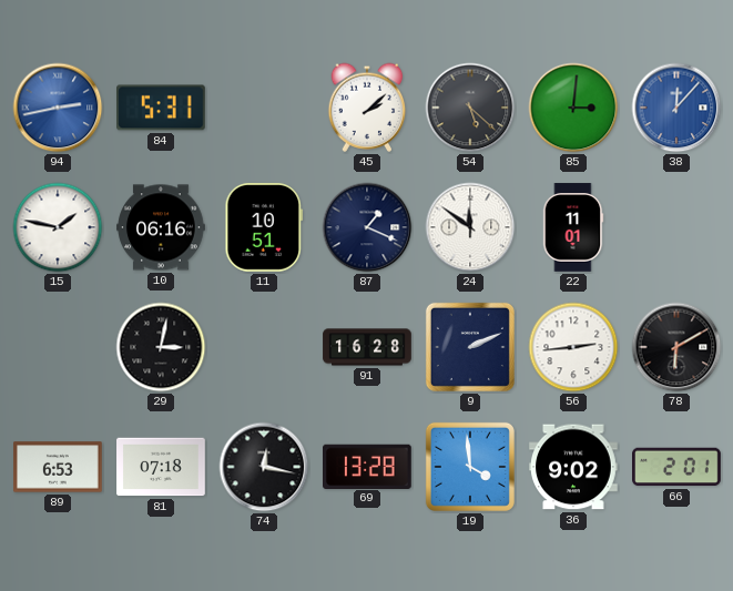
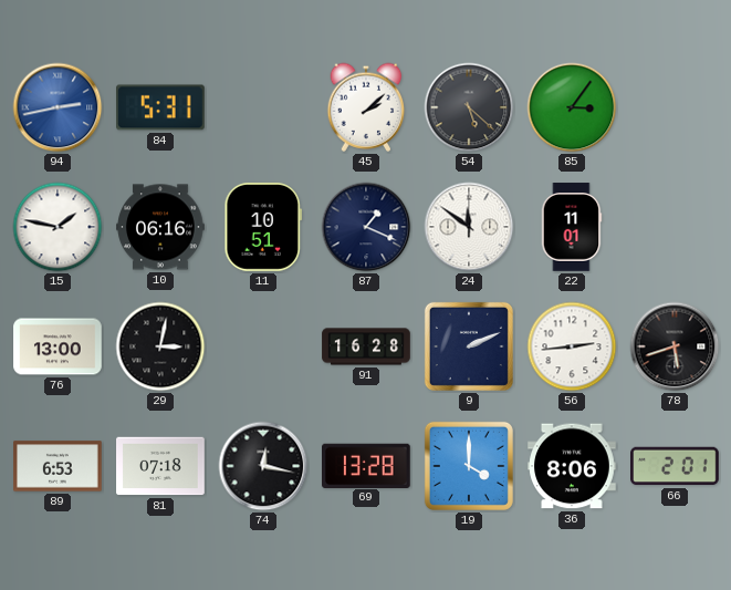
85: 3:01 -> 3:06
38: 12:07 -> none
76: none -> 13:00
78: 6:10 -> 5:42
19: 3:59 -> 4:00
36: 9:02 -> 8:06
